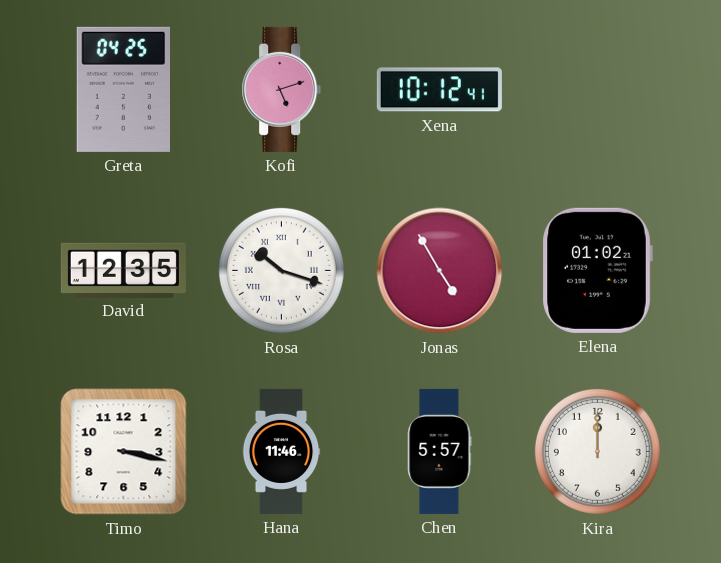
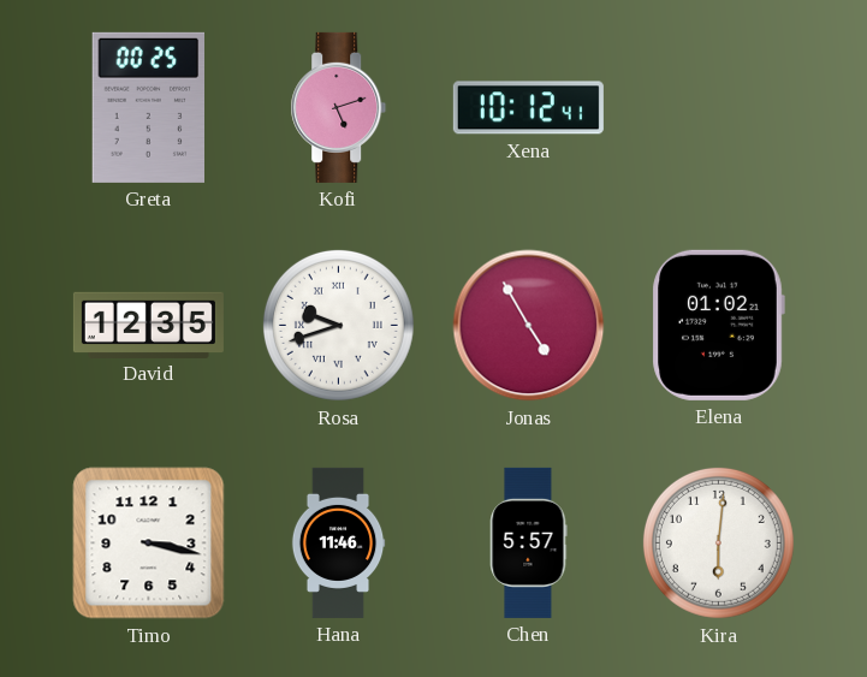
Greta: 04:25 -> 00:25
Rosa: 10:18 -> 9:42
Kira: 12:00 -> 6:01
